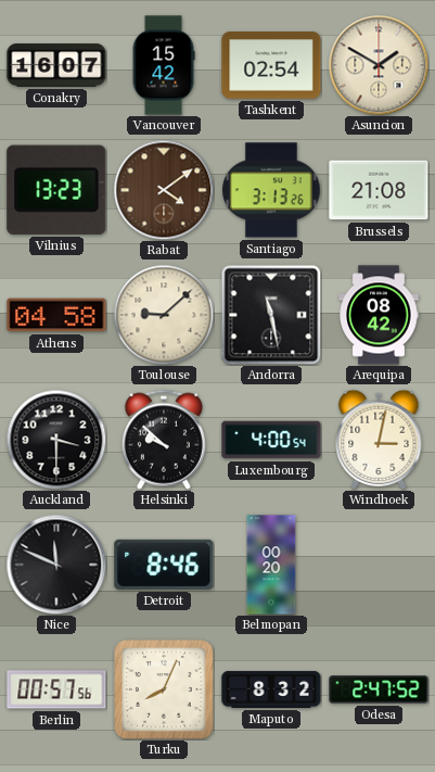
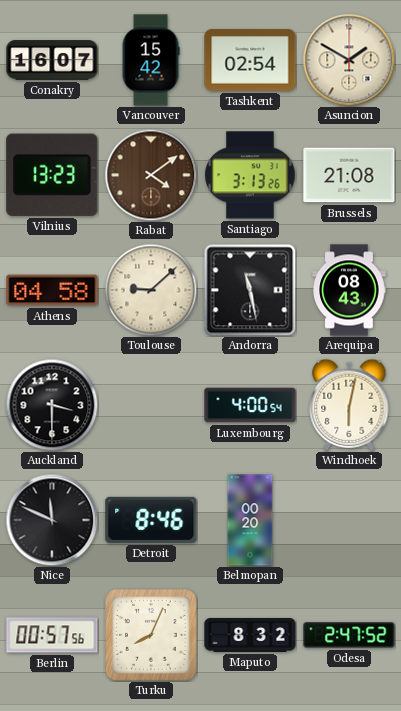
Arequipa: 08:42 -> 08:43
Helsinki: 9:52 -> none
Windhoek: 3:02 -> 6:02
